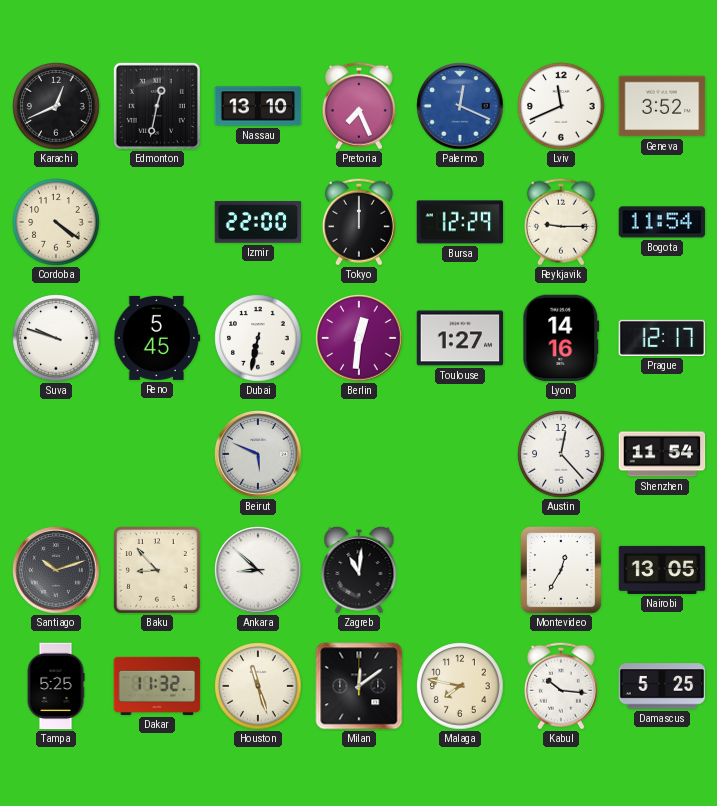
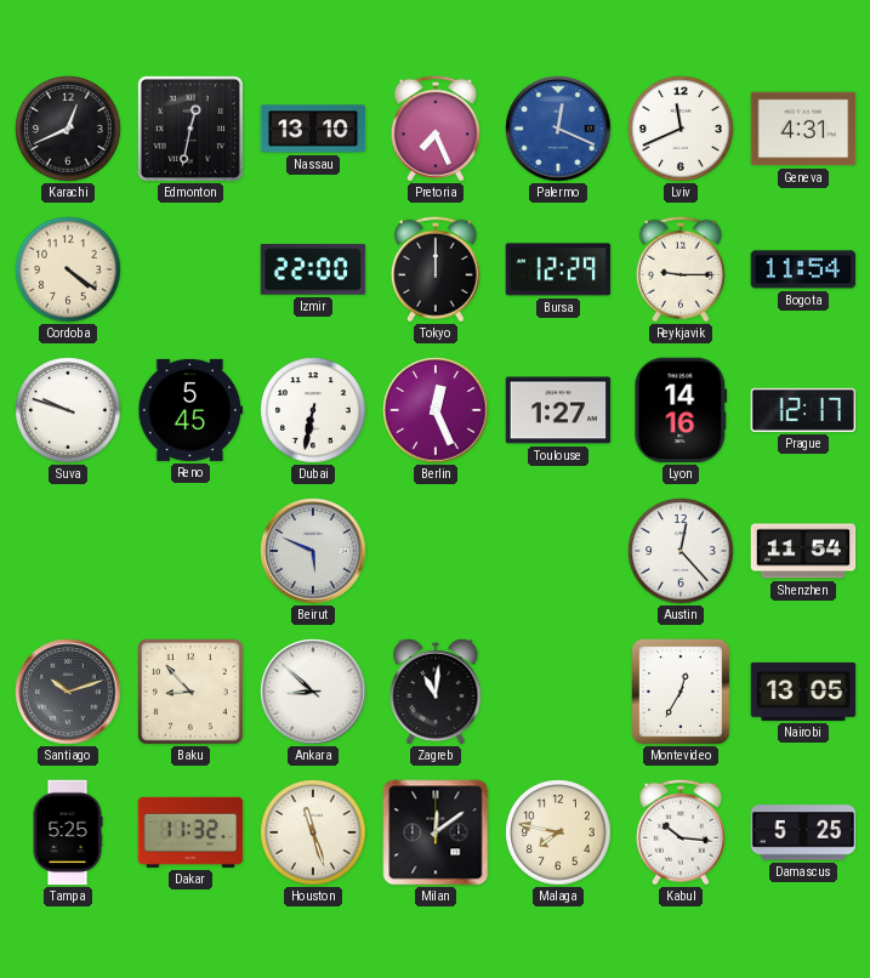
Geneva: 3:52 -> 4:31
Berlin: 12:31 -> 12:26
